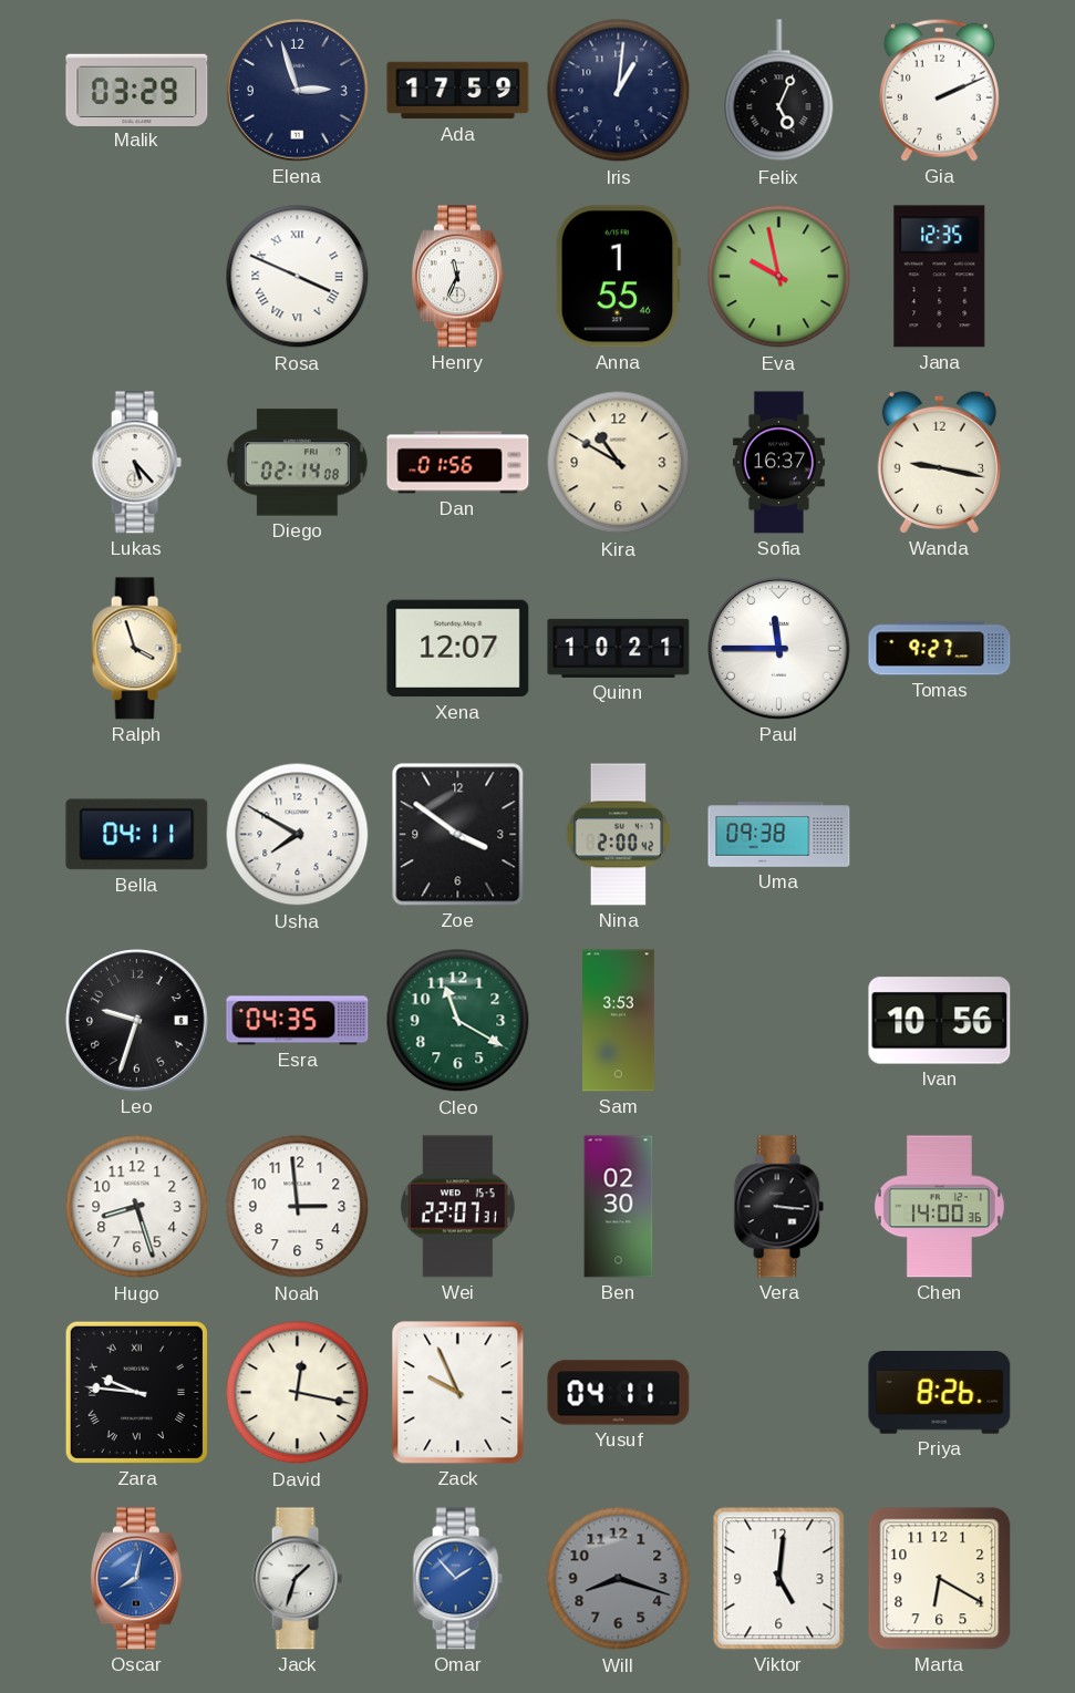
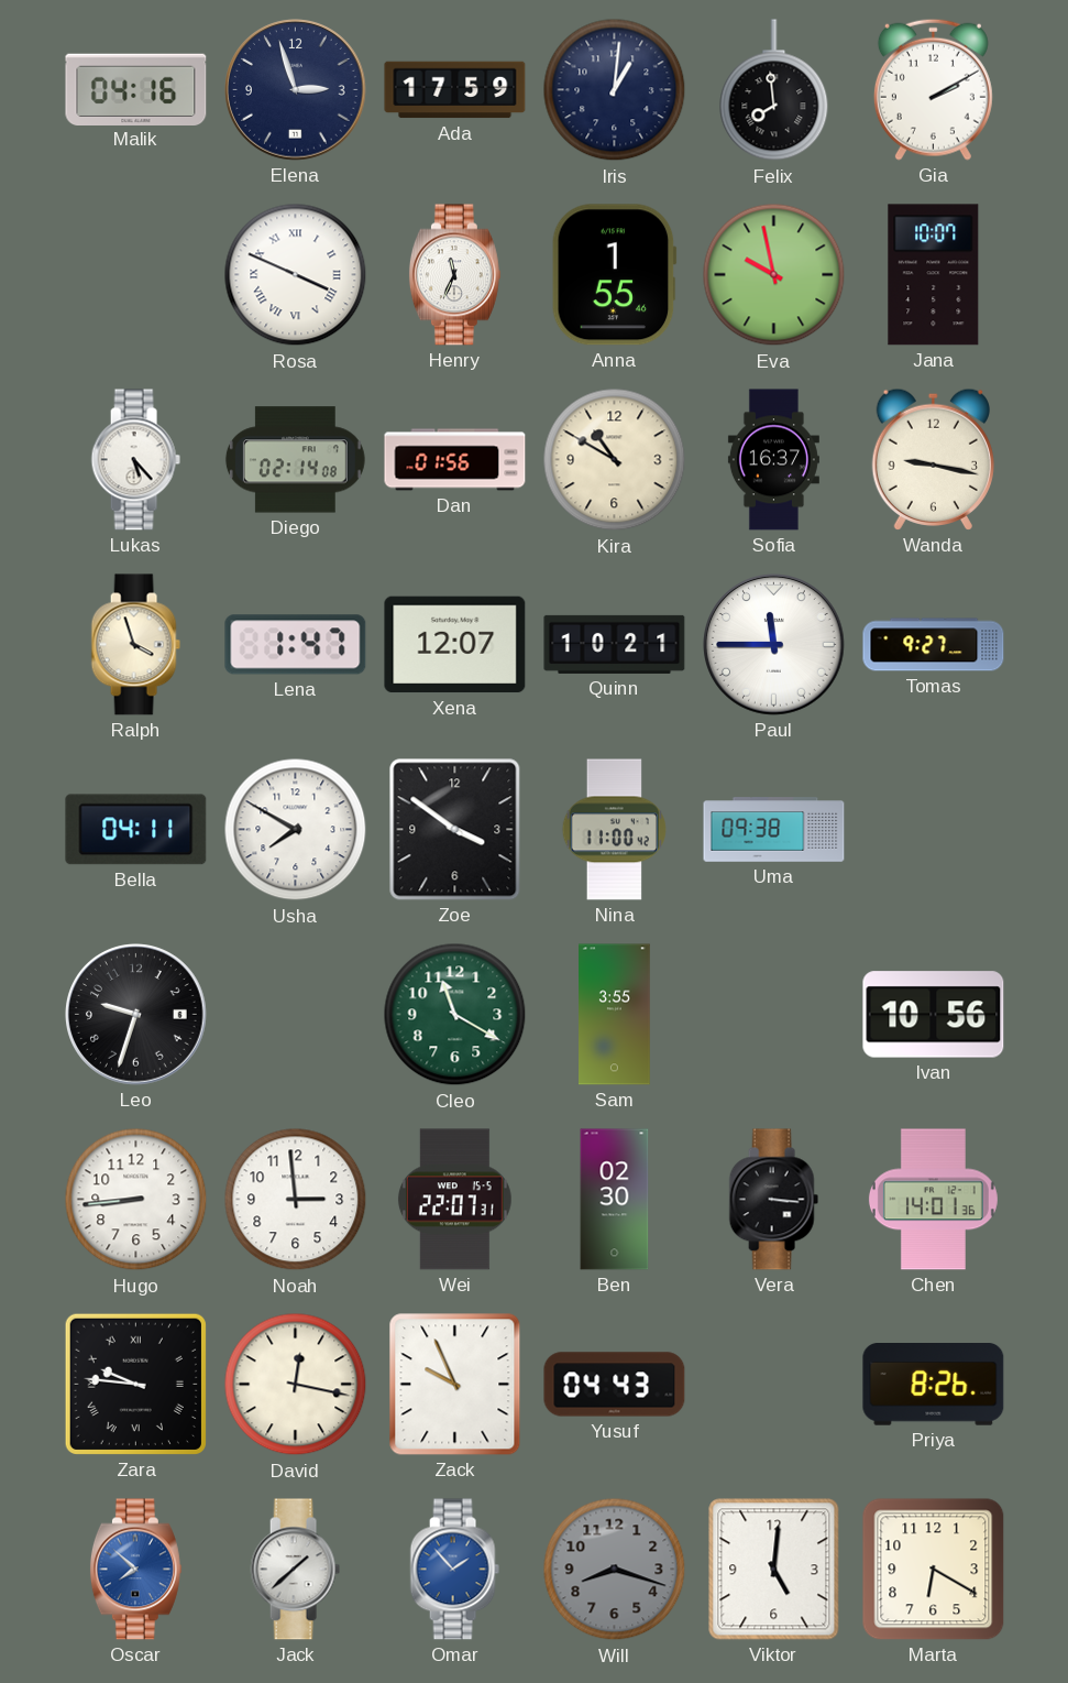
Malik: 03:29 -> 04:16
Felix: 5:04 -> 7:59
Gia: 2:11 -> 2:10
Jana: 12:35 -> 10:07
Lena: none -> 1:47
Nina: 2:00 -> 11:00
Esra: 04:35 -> none
Sam: 3:53 -> 3:55
Hugo: 8:27 -> 8:44
Chen: 14:00 -> 14:01
Yusuf: 04:11 -> 04:43
Oscar: 8:02 -> 7:52
Jack: 1:33 -> 1:38
